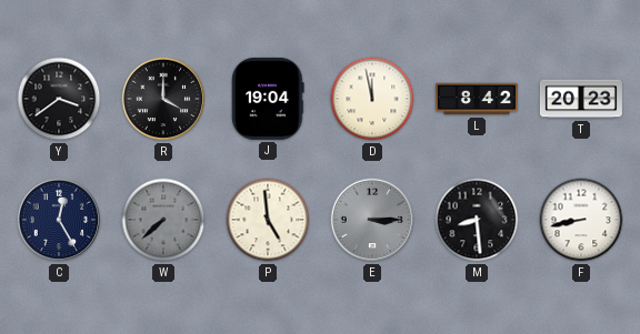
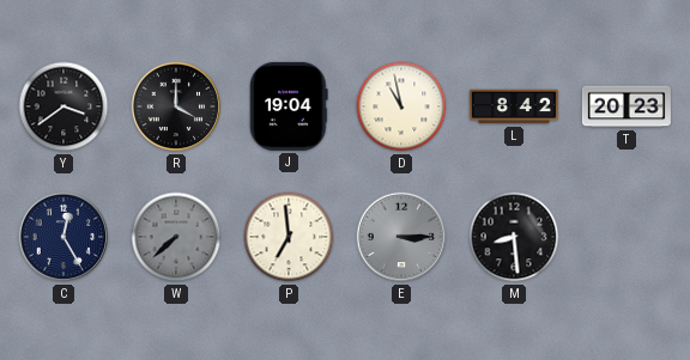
D: 11:58 -> 10:58
P: 4:59 -> 6:59
F: 8:43 -> none
